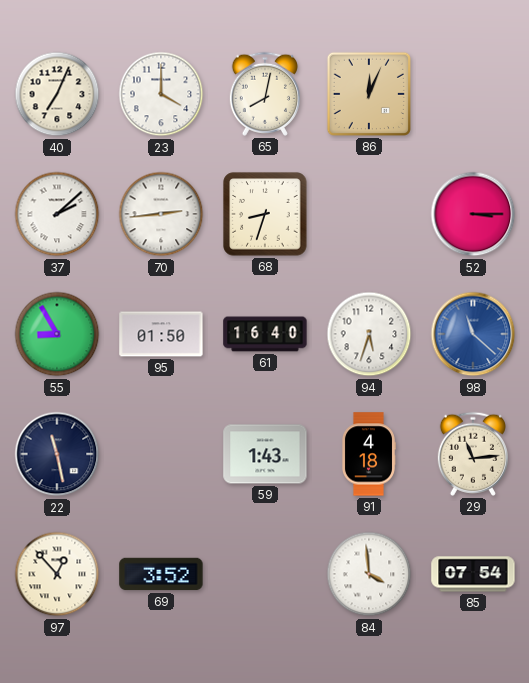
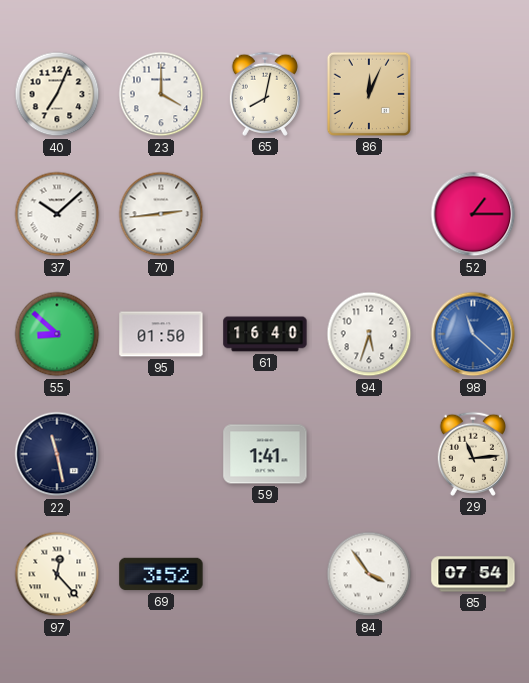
37: 2:08 -> 10:08
68: 8:33 -> none
52: 3:15 -> 1:15
55: 8:55 -> 8:52
59: 1:43 -> 1:41
91: 4:18 -> none
97: 12:53 -> 12:23
84: 3:59 -> 3:54
